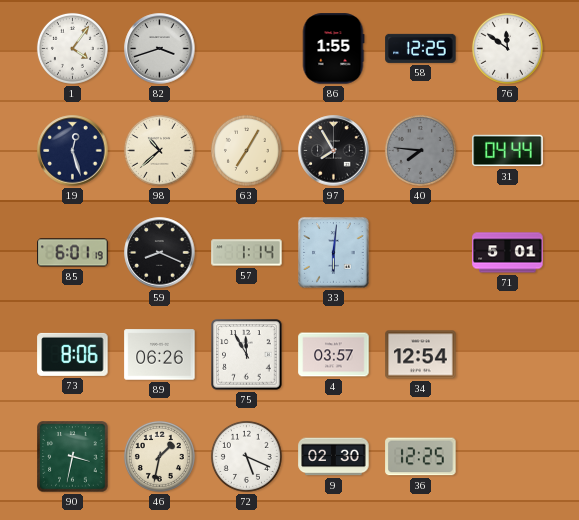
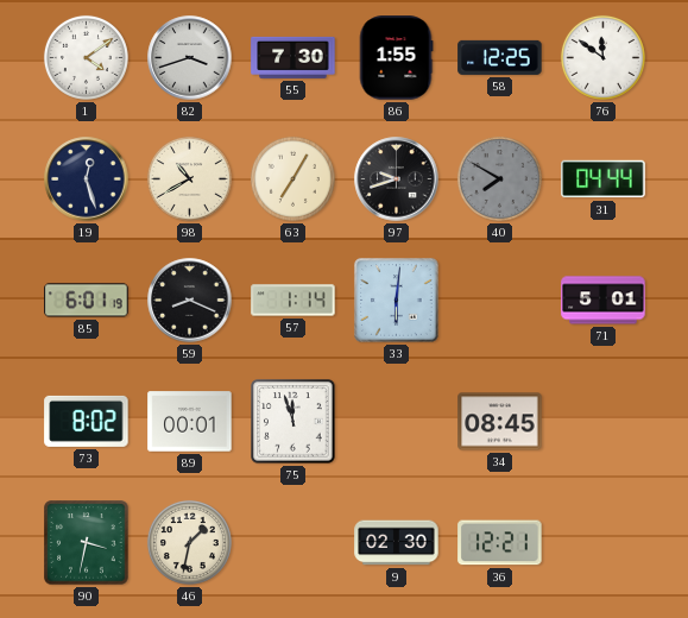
1: 4:06 -> 4:09
55: none -> 7:30
98: 10:38 -> 10:40
97: 7:55 -> 9:42
40: 7:46 -> 7:50
73: 8:06 -> 8:02
89: 06:26 -> 00:01
75: 11:55 -> 11:57
4: 03:57 -> none
34: 12:54 -> 08:45
72: 5:19 -> none
36: 12:25 -> 12:21
